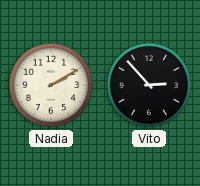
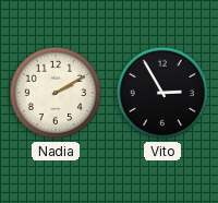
Vito: 2:53 -> 2:55
